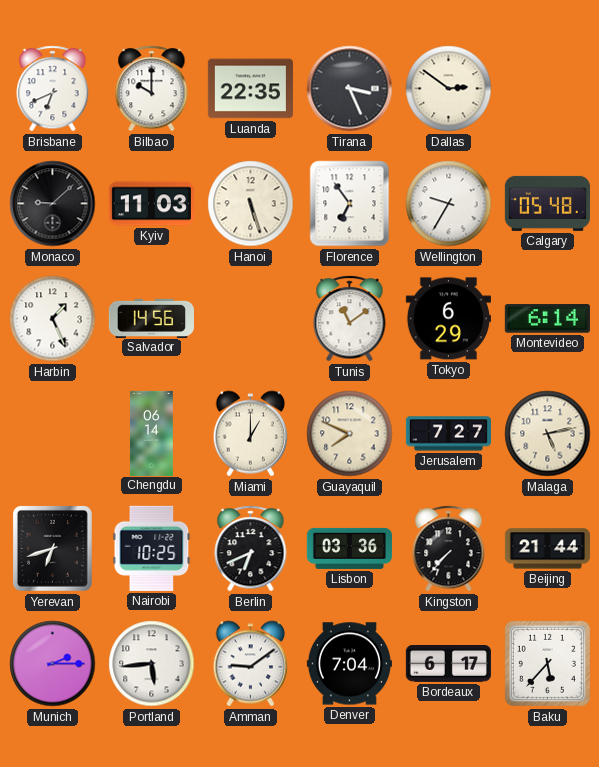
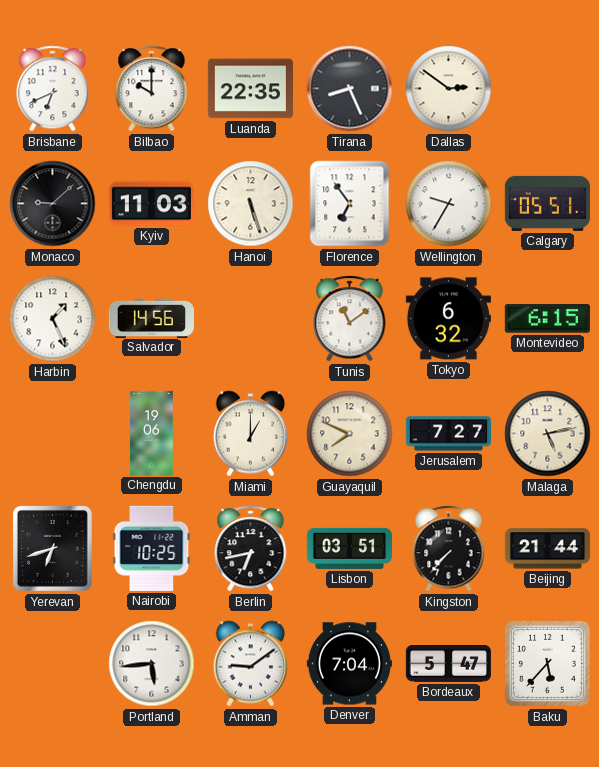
Tirana: 3:26 -> 8:26
Calgary: 05:48 -> 05:51
Tokyo: 6:29 -> 6:32
Montevideo: 6:14 -> 6:15
Chengdu: 06:14 -> 19:06
Berlin: 6:41 -> 6:43
Lisbon: 03:36 -> 03:51
Munich: 2:15 -> none
Bordeaux: 6:17 -> 5:47
